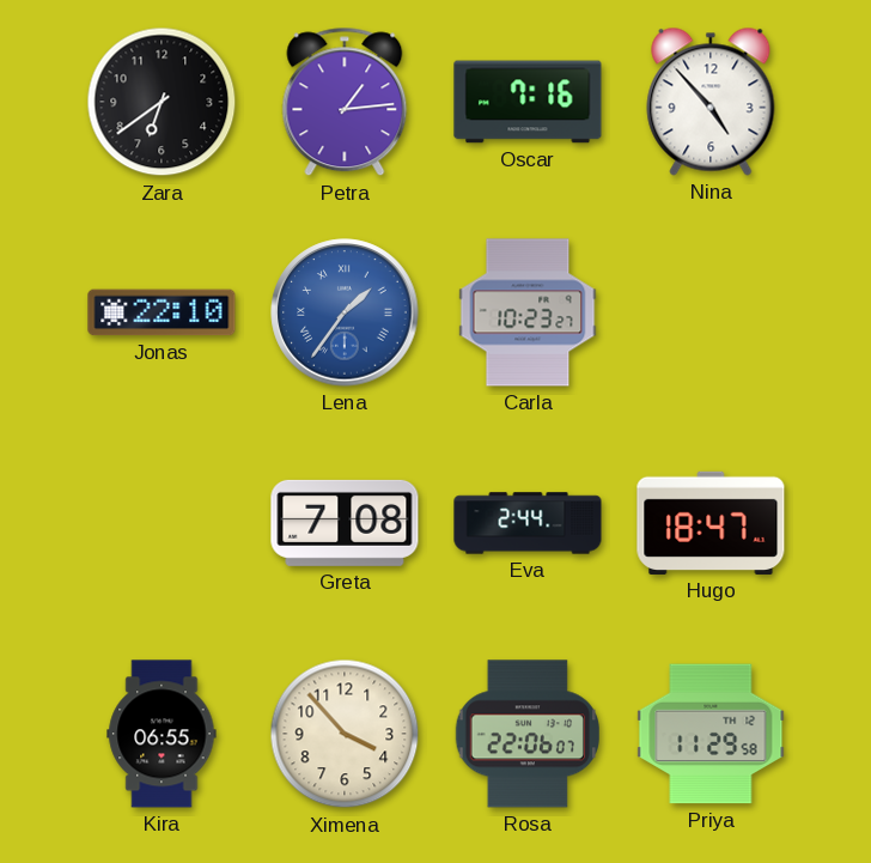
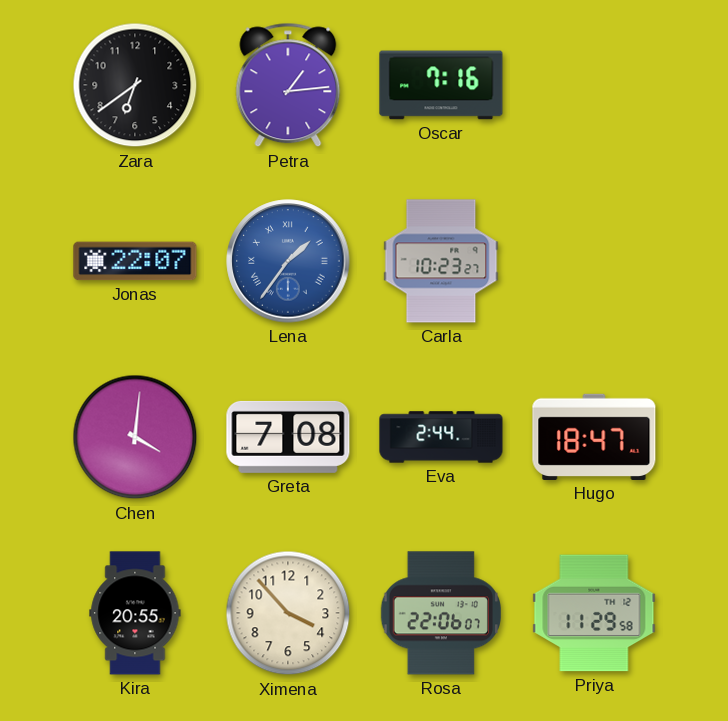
Nina: 4:53 -> none
Jonas: 22:10 -> 22:07
Chen: none -> 4:01
Kira: 06:55 -> 20:55
